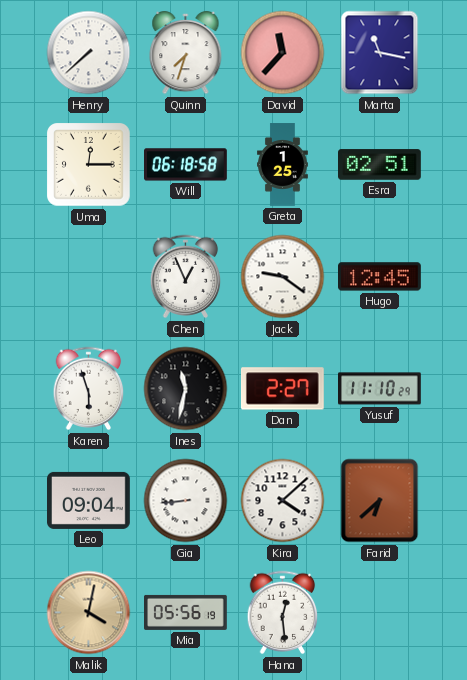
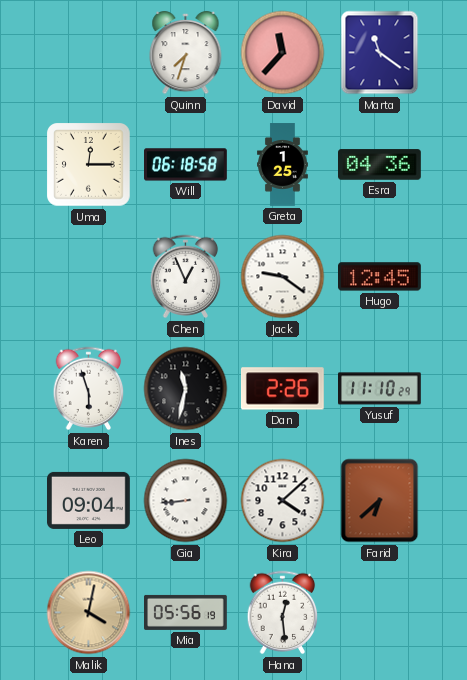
Henry: 7:38 -> none
Marta: 11:17 -> 11:21
Esra: 02:51 -> 04:36
Dan: 2:27 -> 2:26
